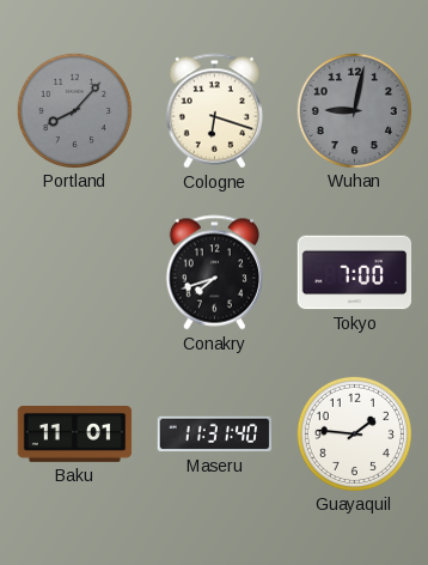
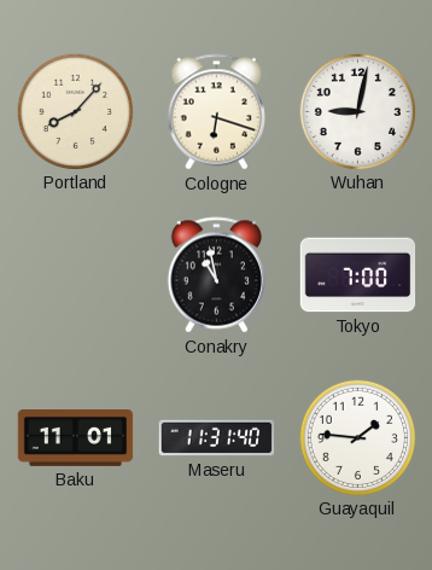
Portland dial: grey -> cream
Wuhan dial: grey -> white
Conakry: 7:42 -> 10:58
